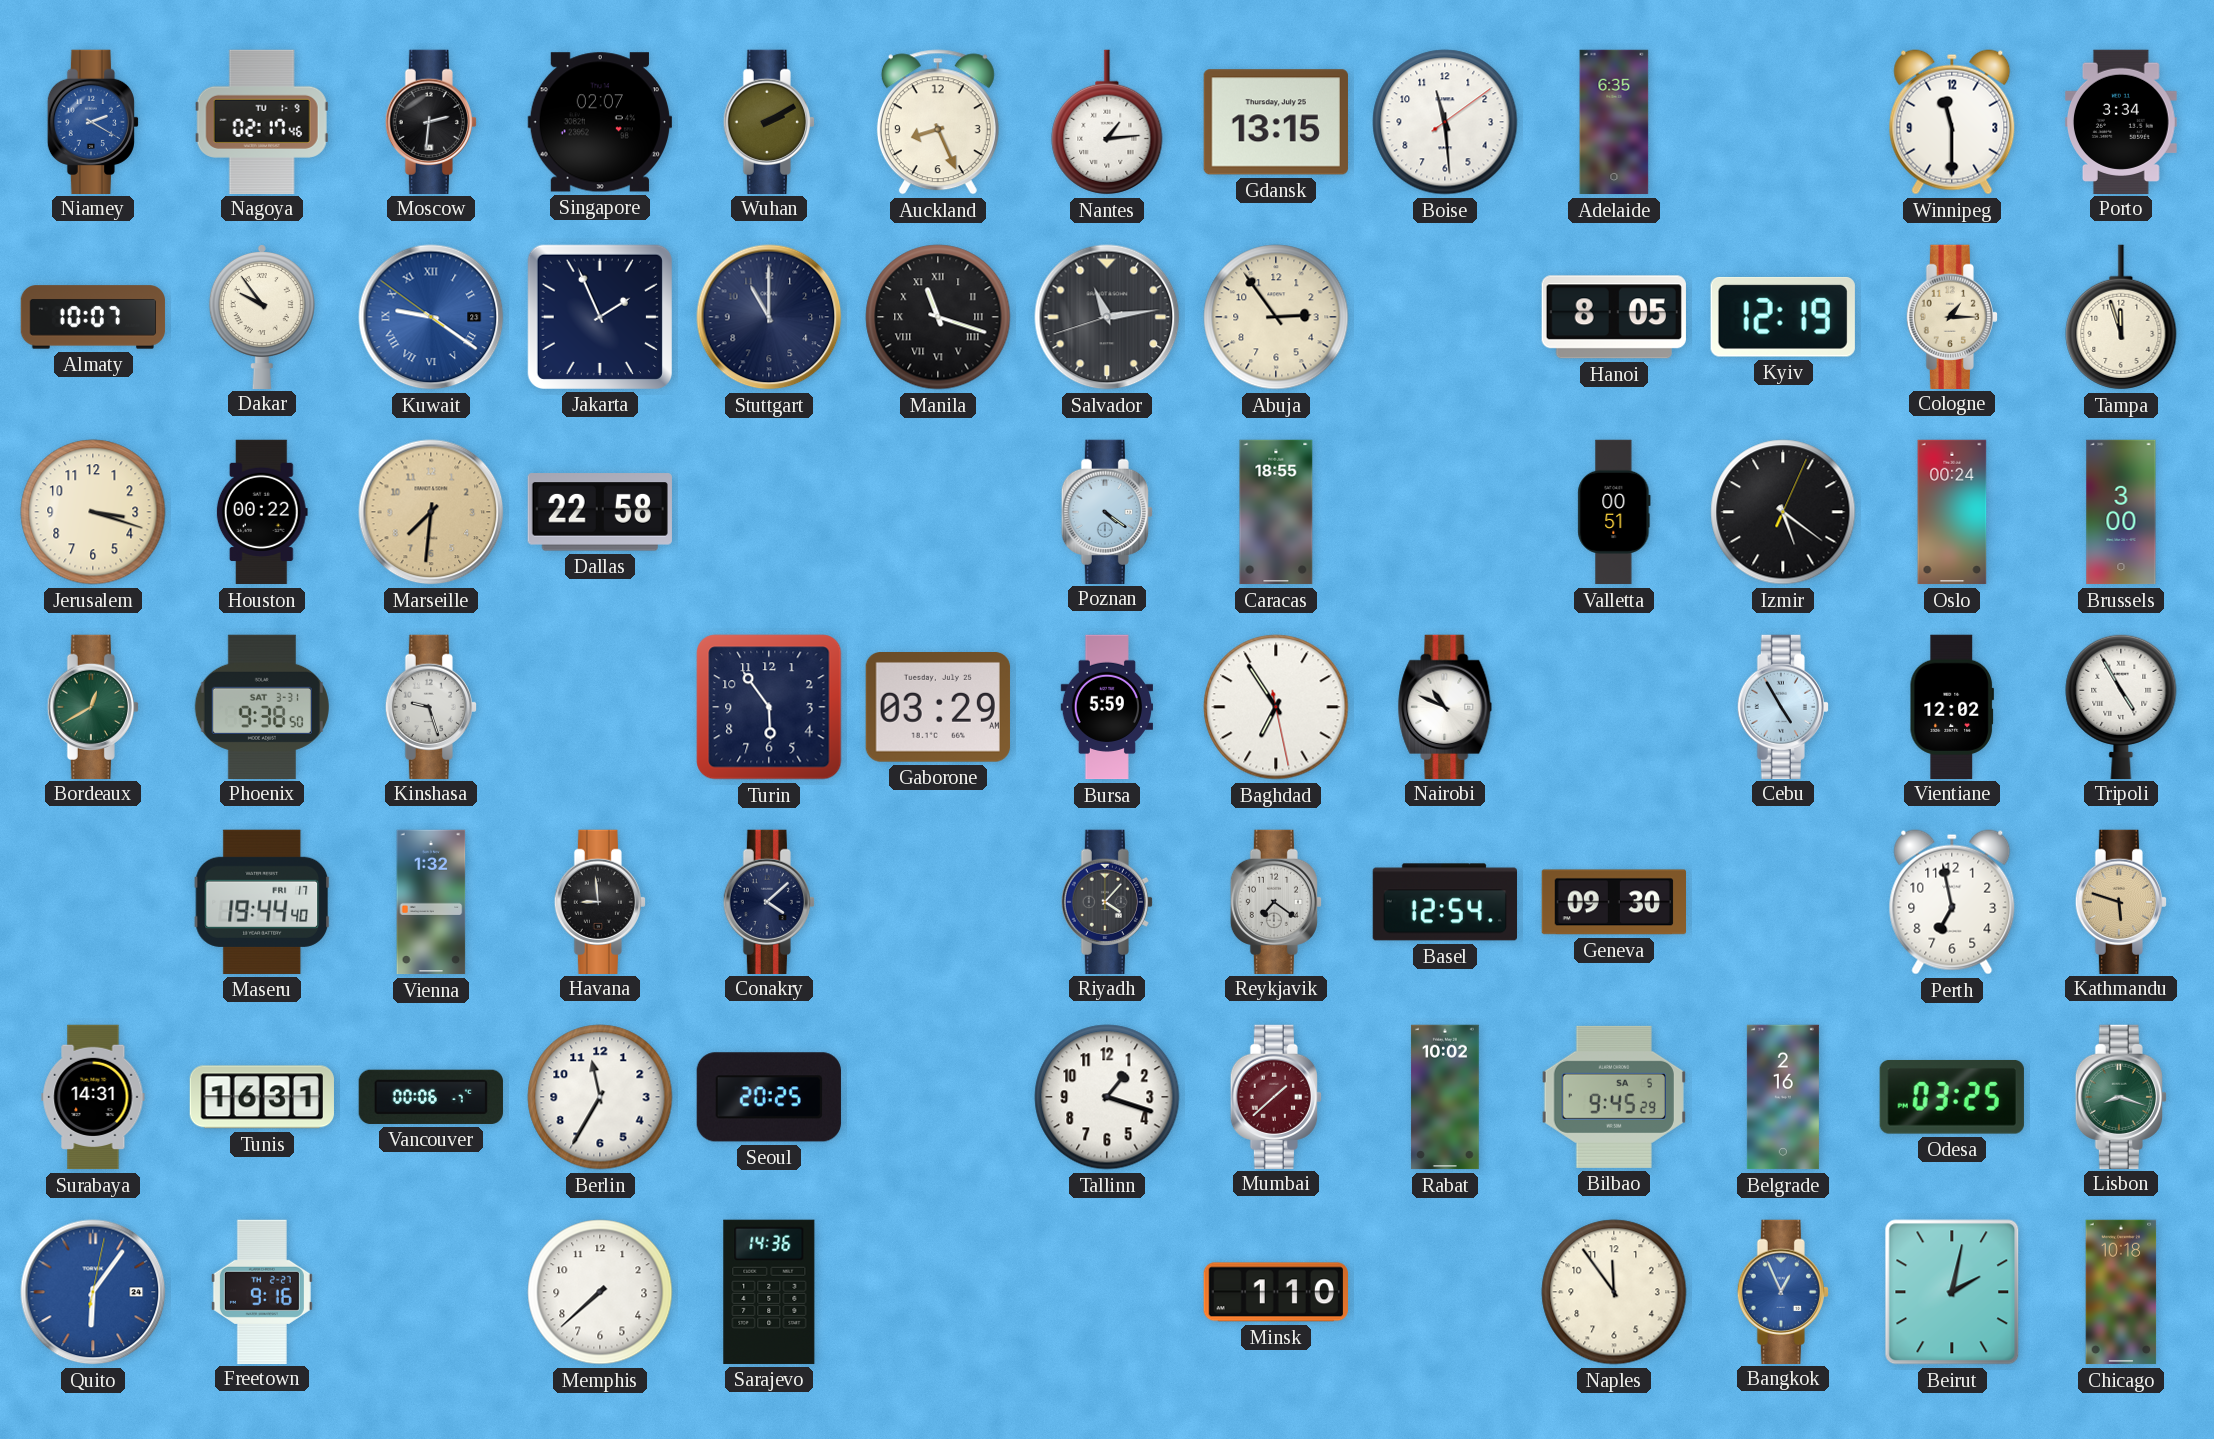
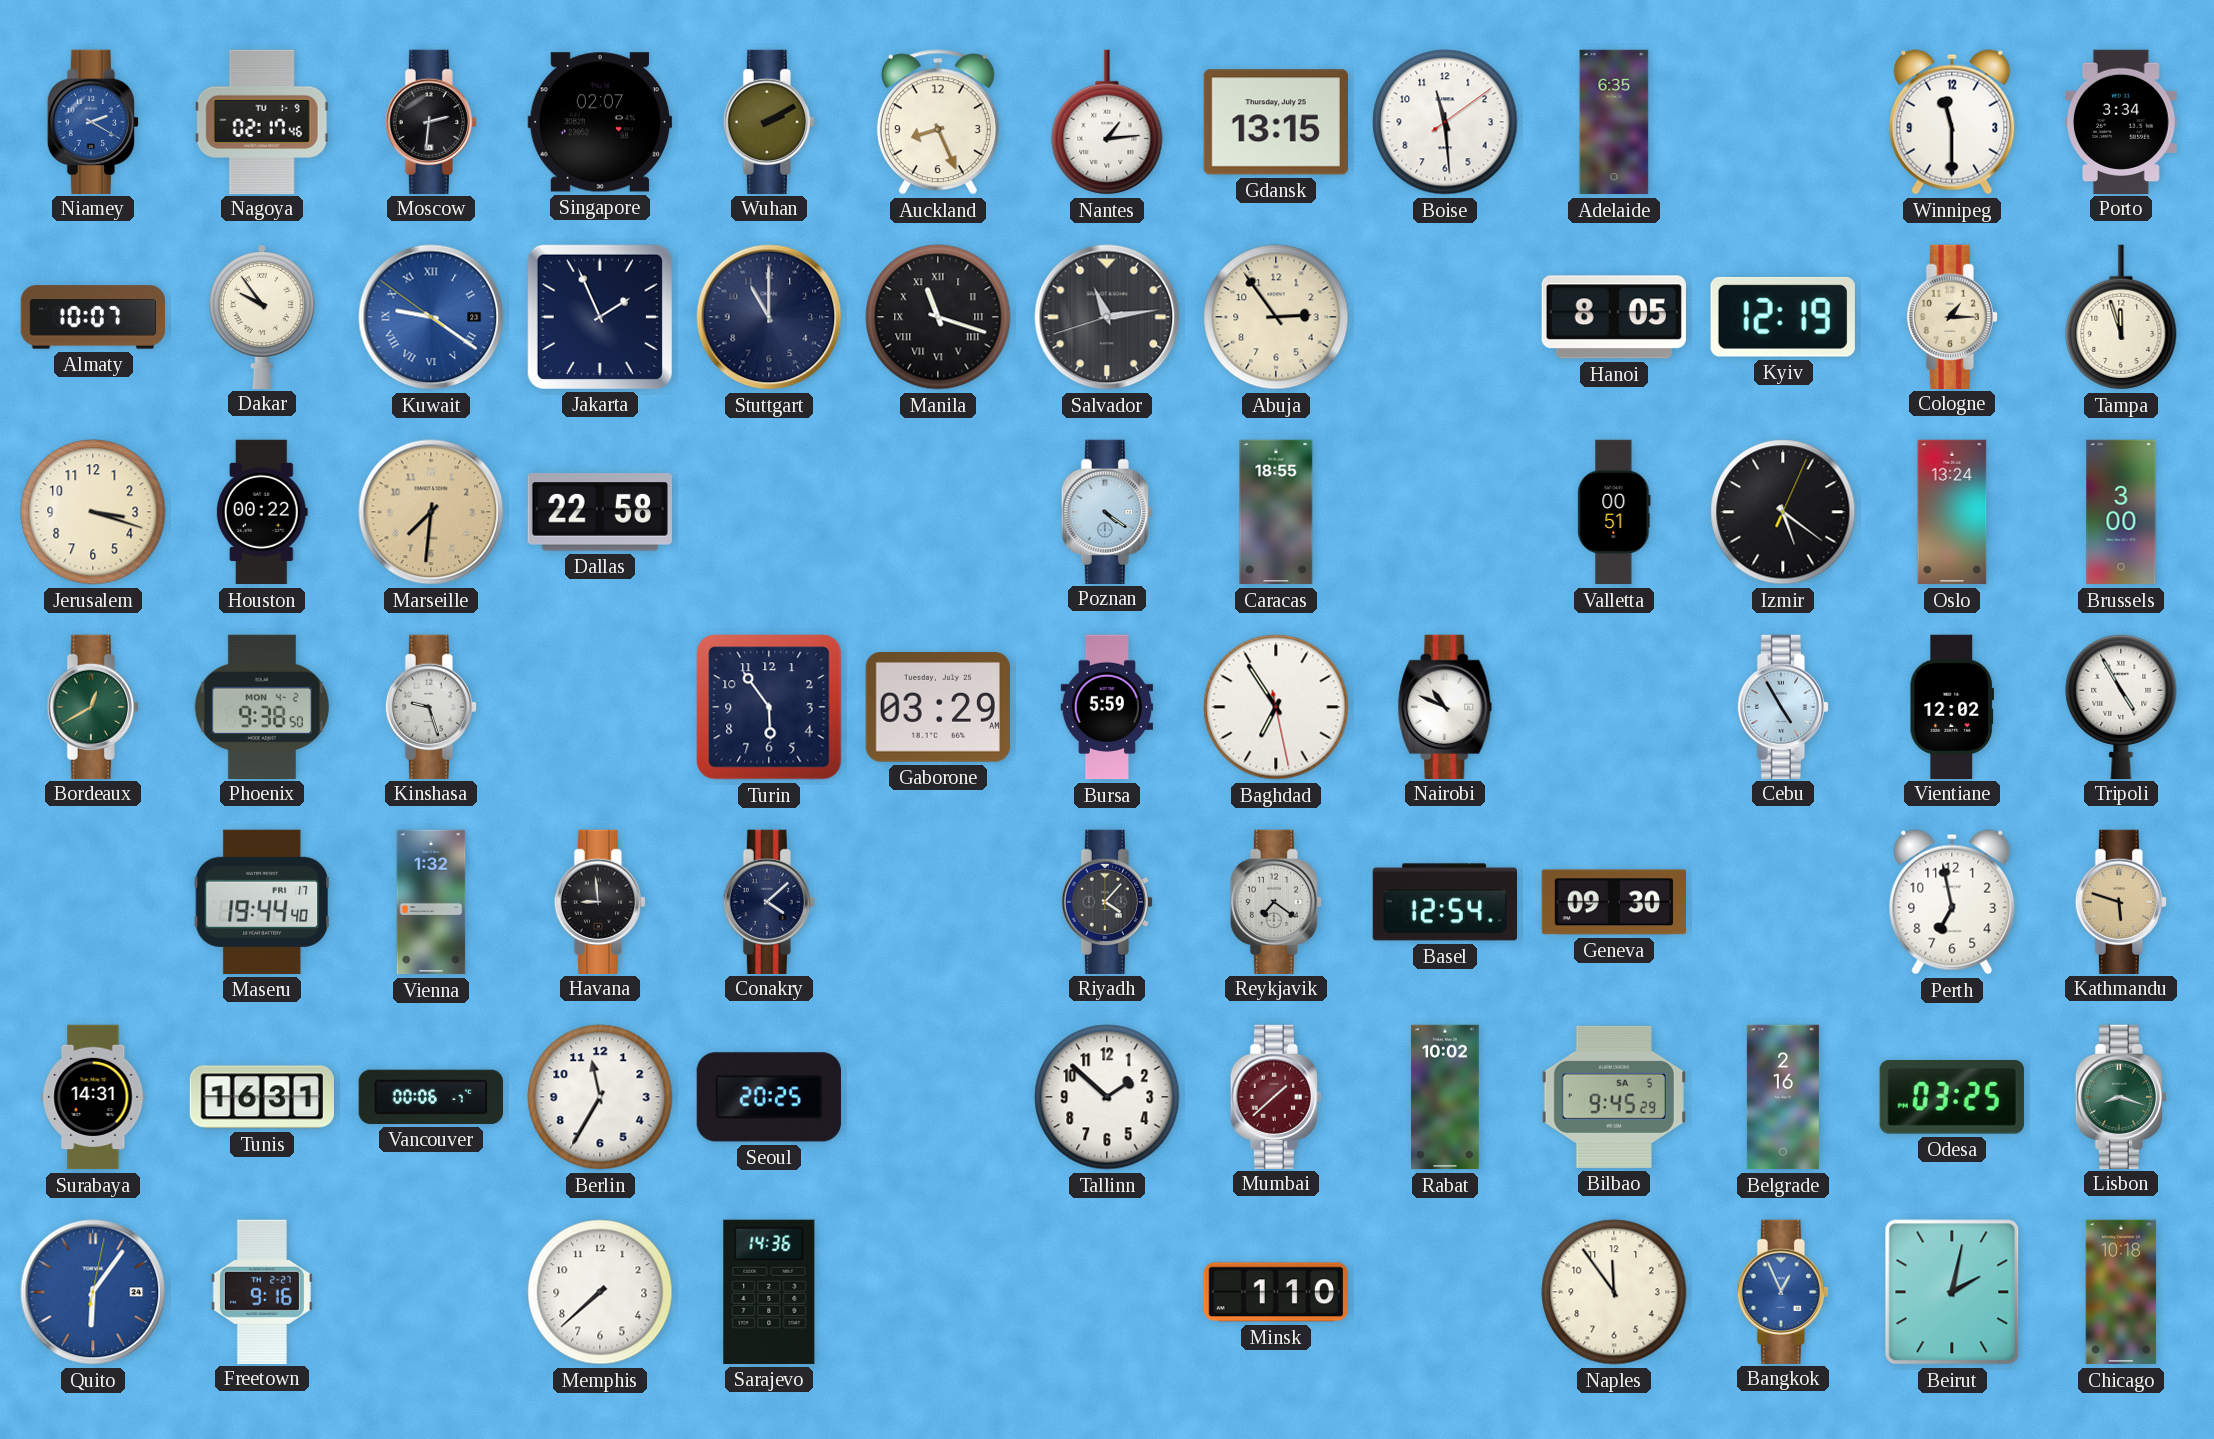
Oslo: 00:24 -> 13:24
Phoenix date: SAT 3-31 -> MON 4-2
Tallinn: 1:18 -> 1:52
